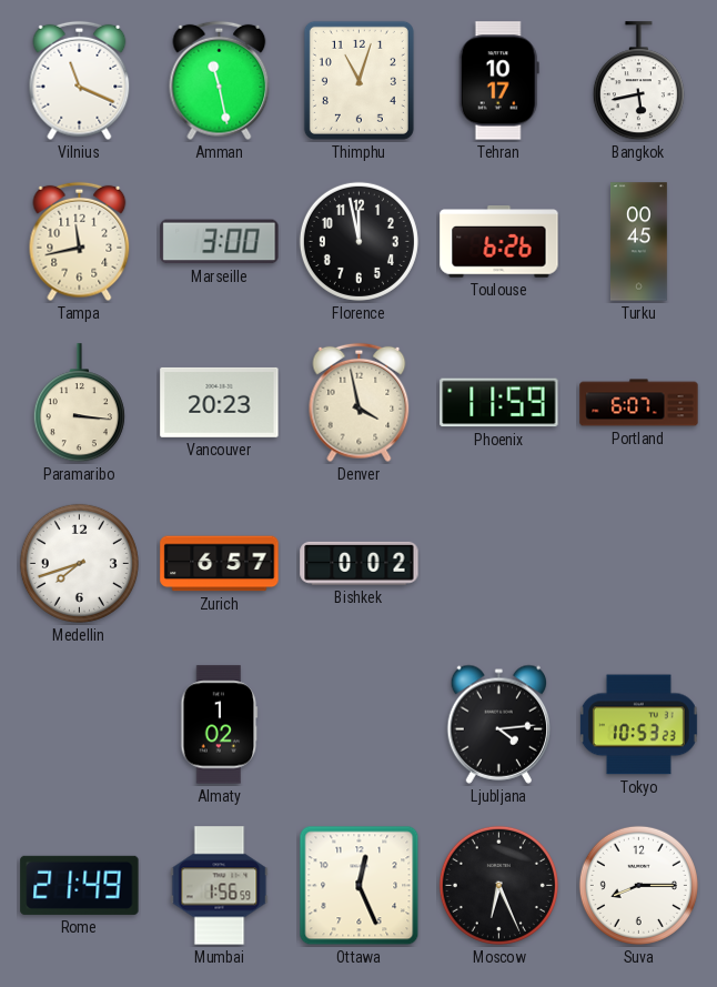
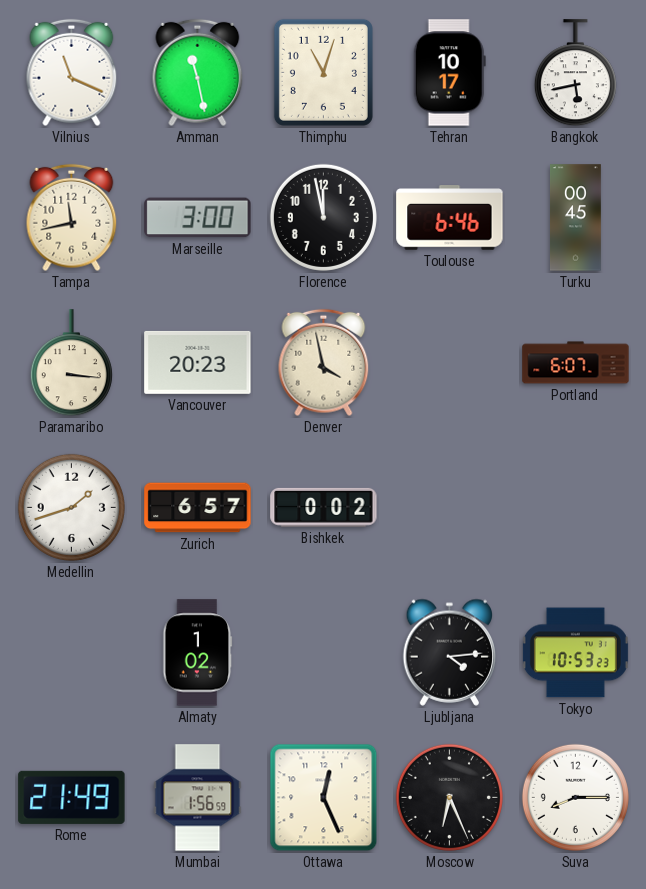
Toulouse: 6:26 -> 6:46
Phoenix: 11:59 -> none
Medellin: 7:42 -> 1:42
